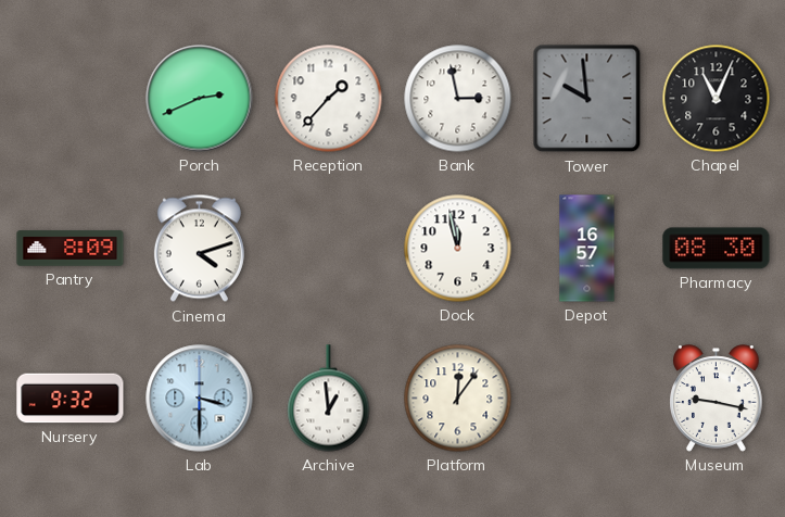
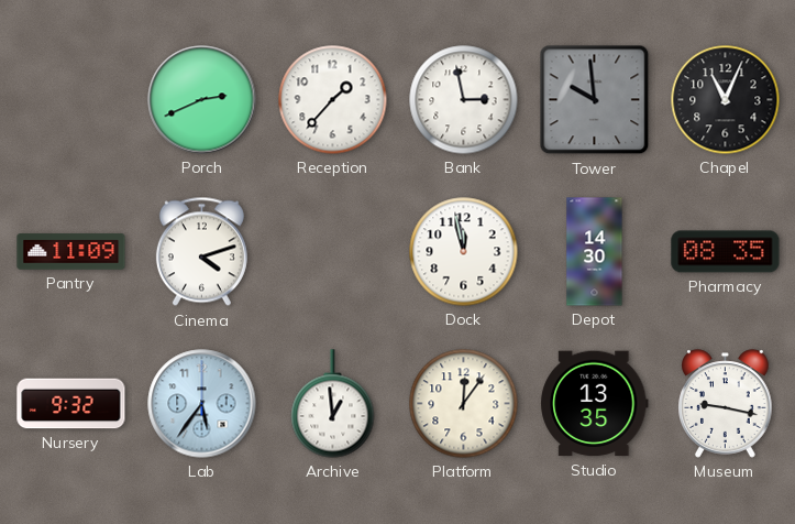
Pantry: 8:09 -> 11:09
Depot: 16:57 -> 14:30
Pharmacy: 08:30 -> 08:35
Lab: 3:30 -> 5:36
Studio: none -> 13:35
